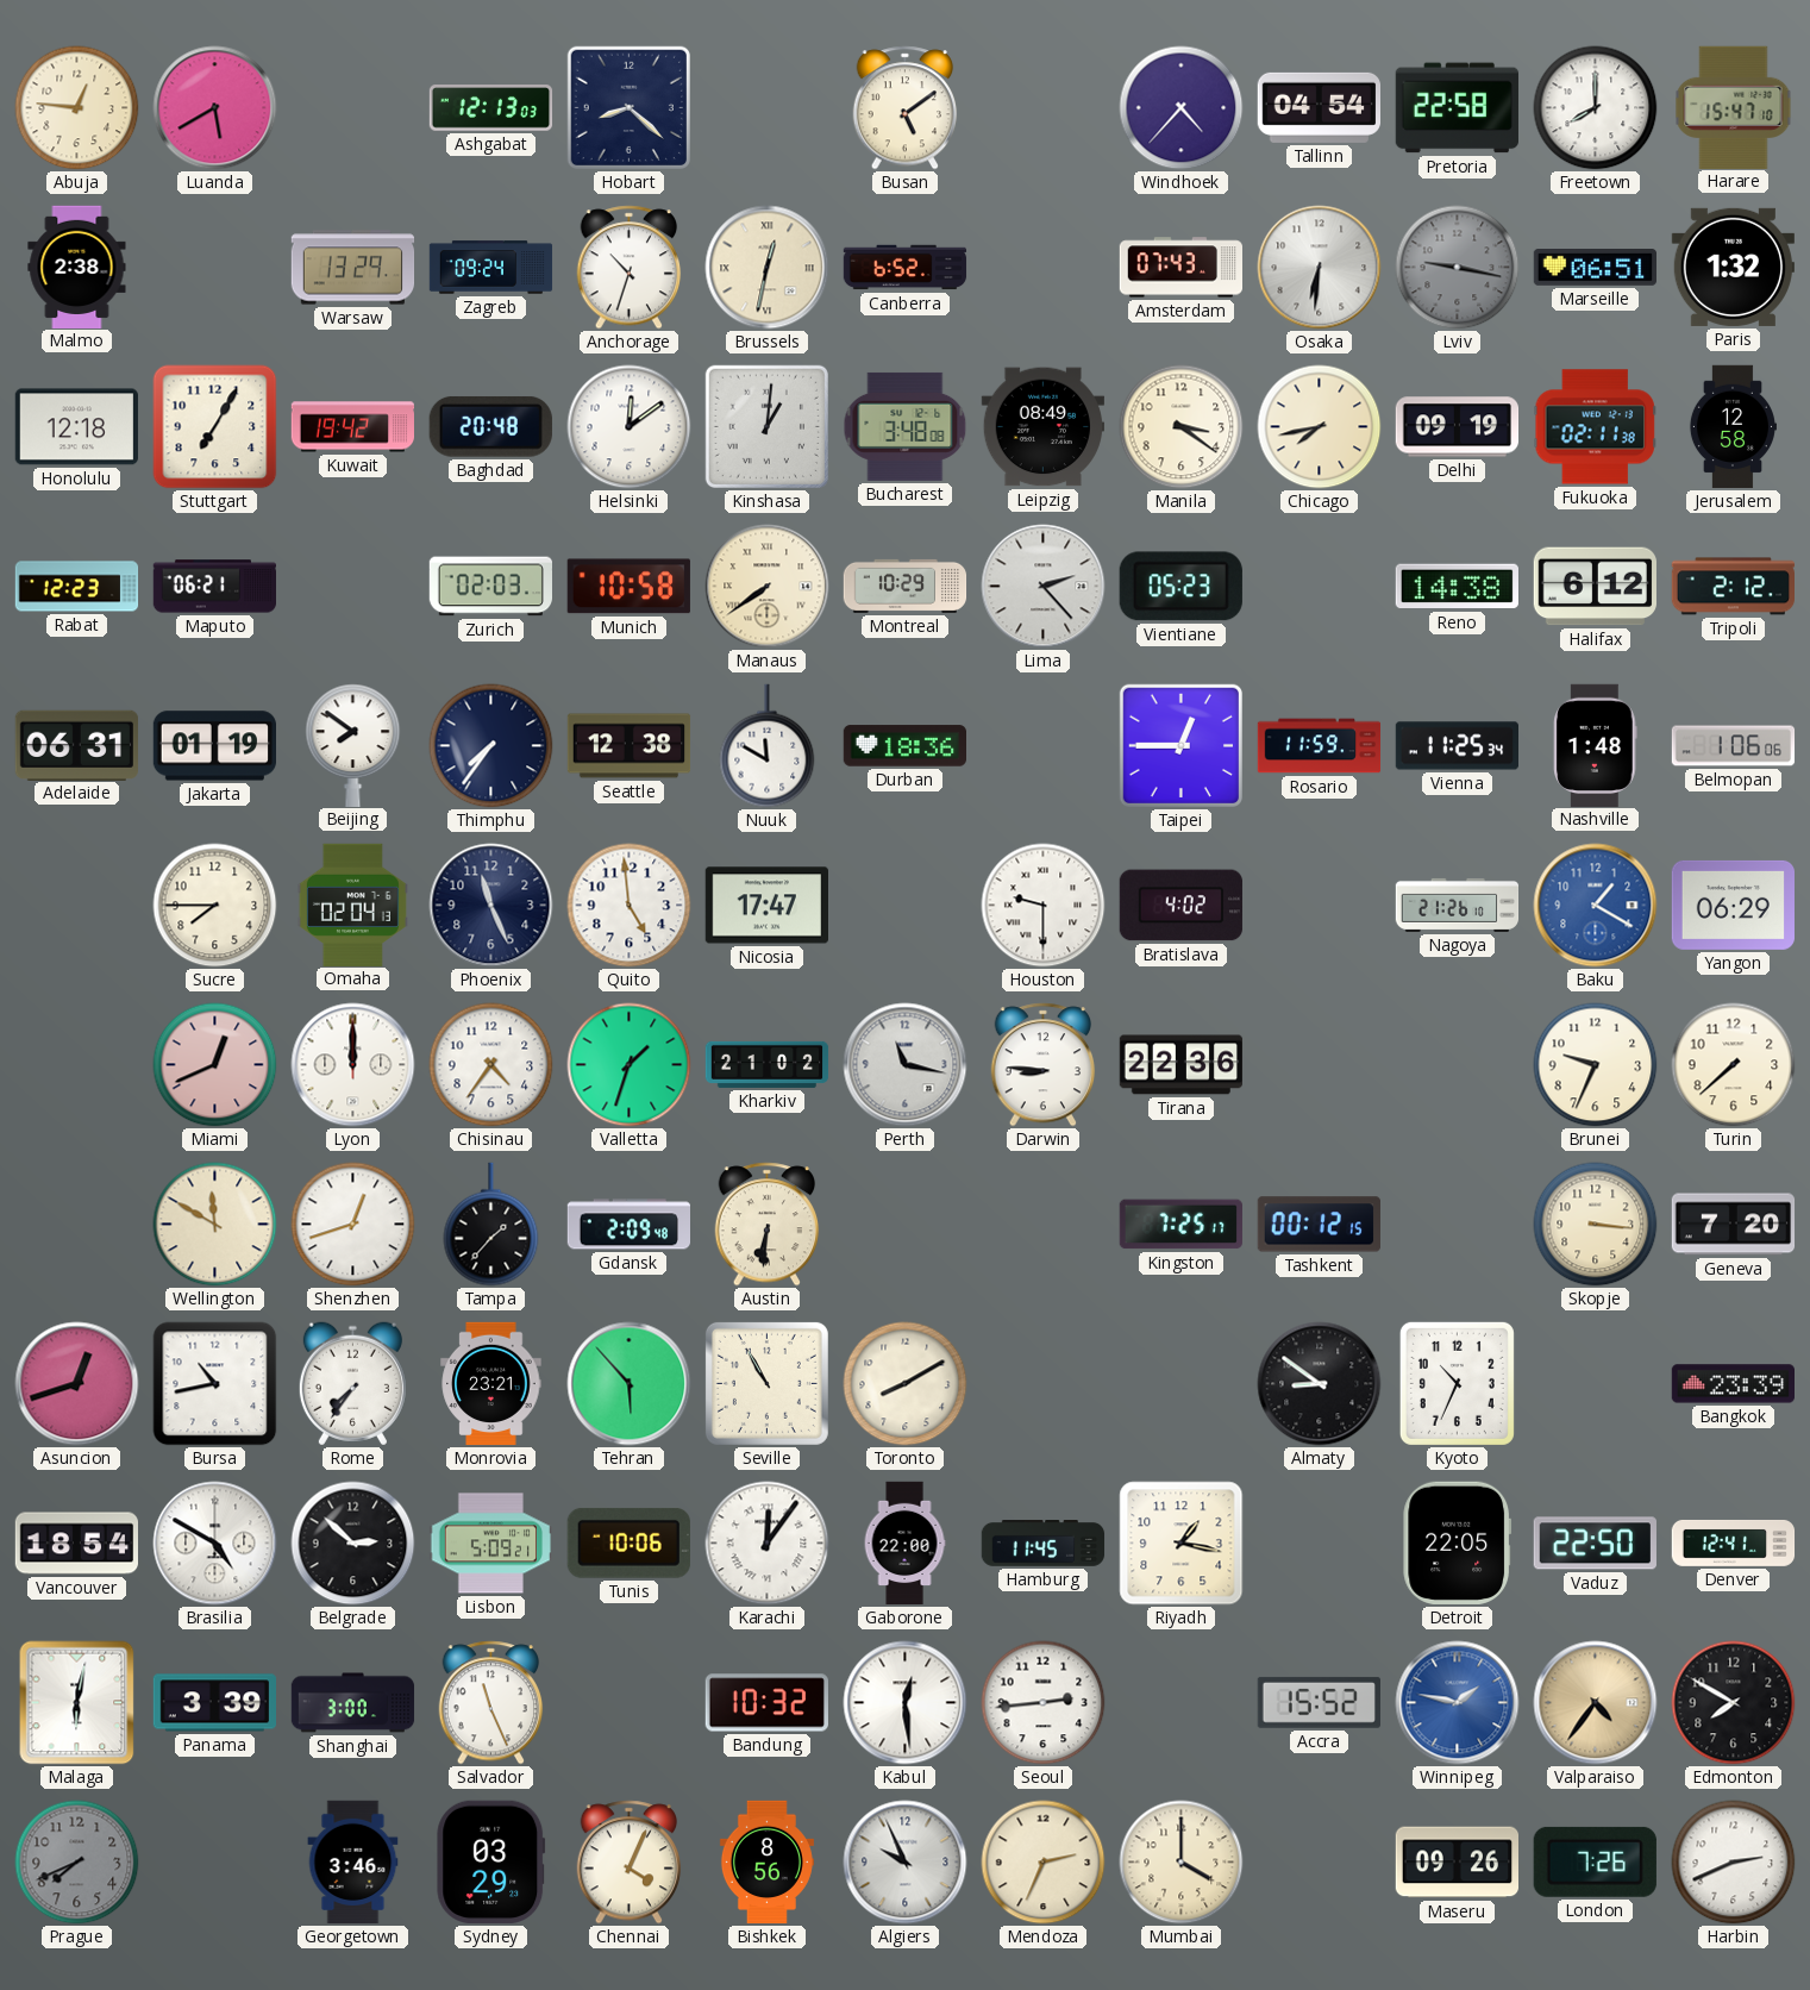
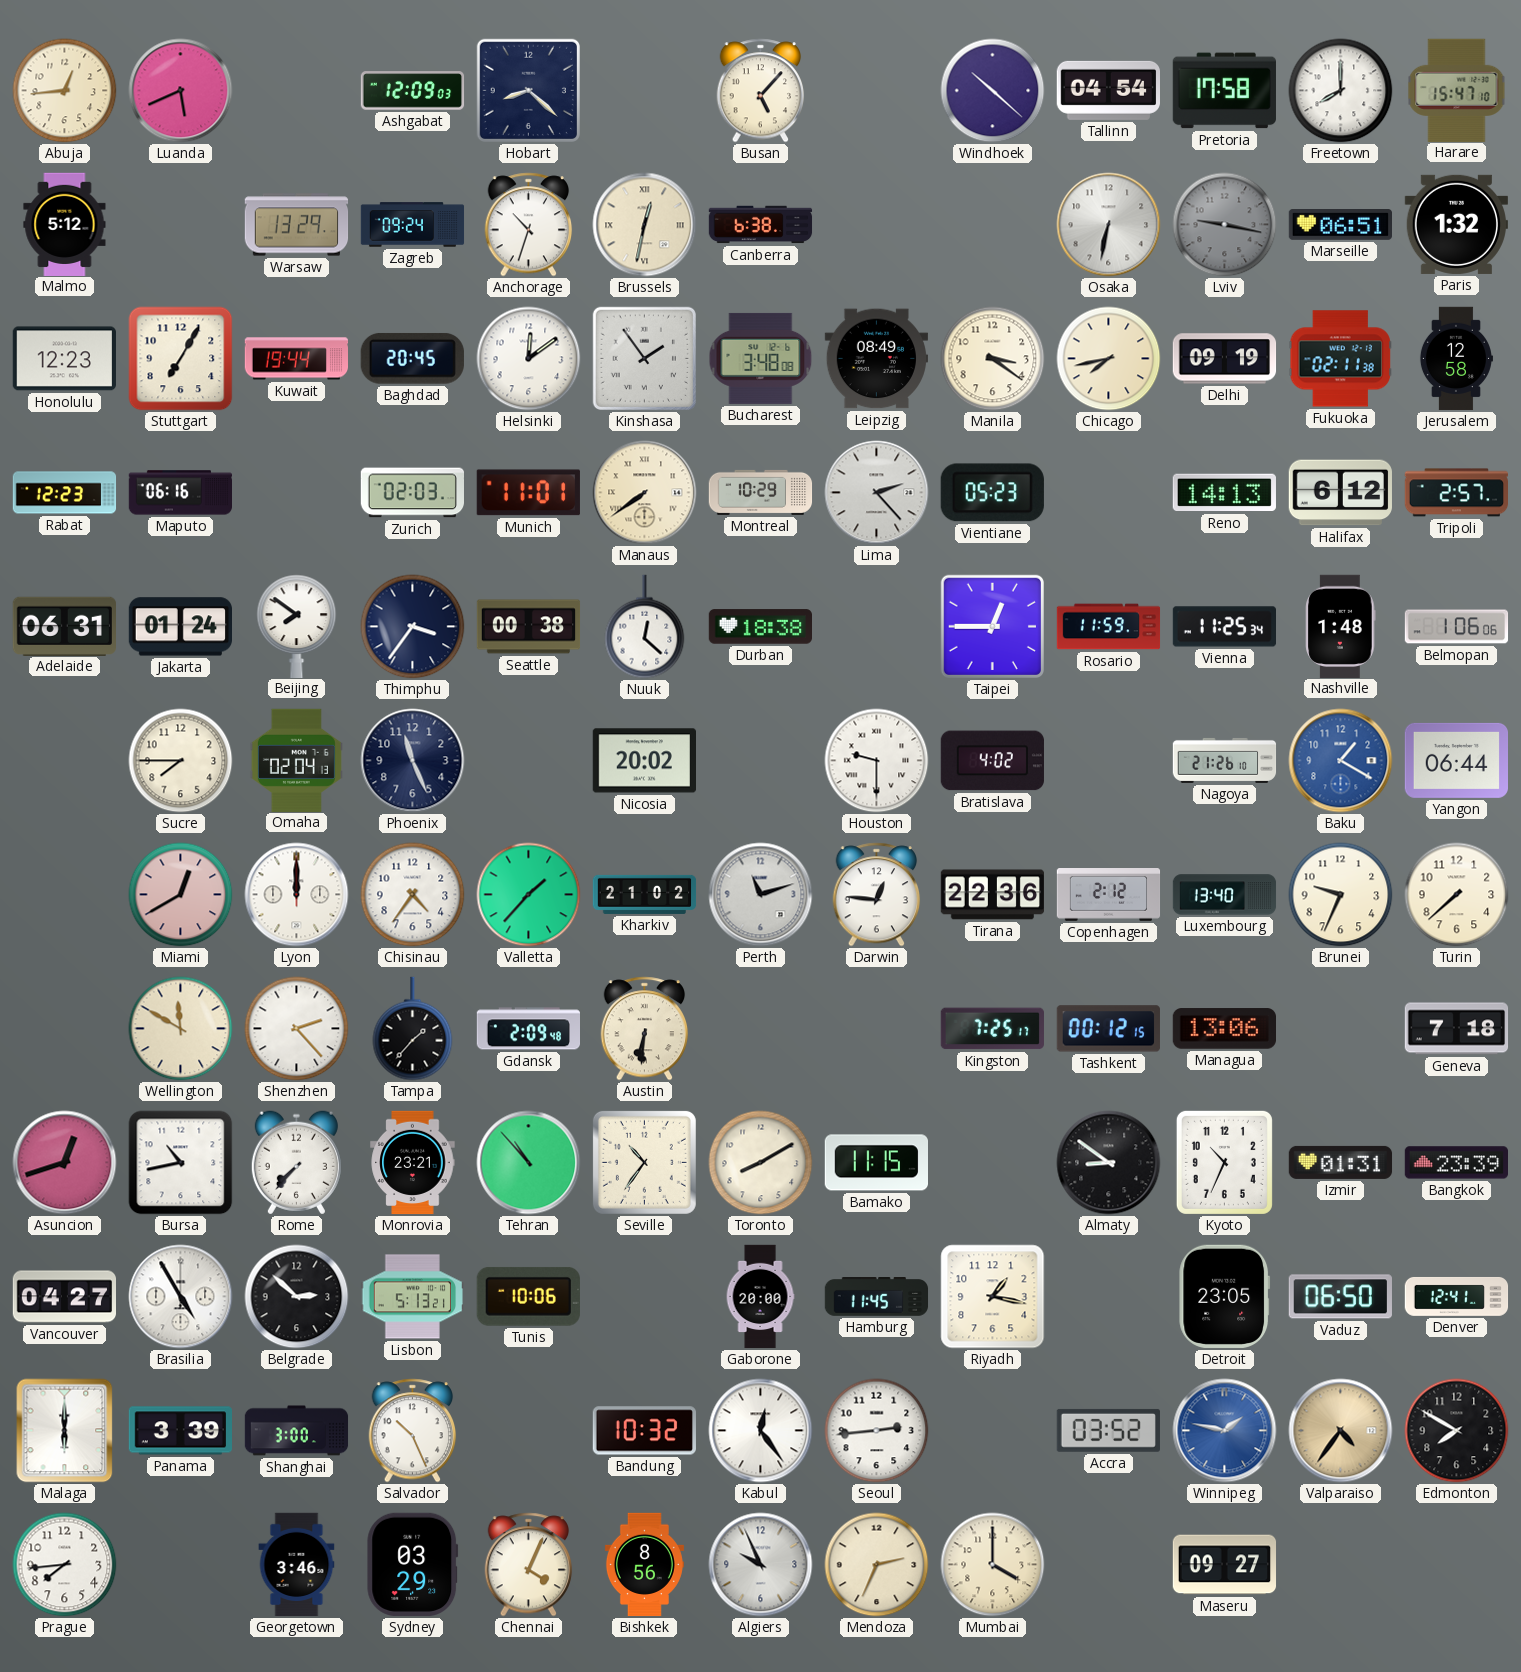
Abuja: 12:46 -> 12:44
Luanda: 5:40 -> 5:41
Ashgabat: 12:13 -> 12:09
Busan: 5:09 -> 5:07
Windhoek: 4:37 -> 10:22
Pretoria: 22:58 -> 17:58
Malmo: 2:38 -> 5:12
Canberra: 6:52 -> 6:38
Amsterdam: 07:43 -> none
Osaka: 6:31 -> 6:32
Honolulu: 12:18 -> 12:23
Kuwait: 19:42 -> 19:44
Baghdad: 20:48 -> 20:45
Kinshasa: 1:01 -> 1:54
Maputo: 06:21 -> 06:16
Munich: 10:58 -> 11:01
Reno: 14:38 -> 14:13
Tripoli: 2:12 -> 2:57
Jakarta: 01:19 -> 01:24
Thimphu: 7:36 -> 3:36
Seattle: 12:38 -> 00:38
Nuuk: 11:50 -> 12:22
Durban: 18:36 -> 18:38
Quito: 4:59 -> none
Nicosia: 17:47 -> 20:02
Yangon: 06:29 -> 06:44
Miami: 12:41 -> 12:40
Valletta: 1:33 -> 1:37
Perth: 11:17 -> 11:12
Darwin: 8:46 -> 12:46
Copenhagen: none -> 2:12
Luxembourg: none -> 13:40
Shenzhen: 12:42 -> 2:23
Managua: none -> 13:06
Skopje: 3:16 -> none
Geneva: 7:20 -> 7:18
Rome: 7:36 -> 7:37
Tehran: 5:53 -> 10:53
Seville: 10:55 -> 10:36
Bamako: none -> 11:15
Izmir: none -> 01:31
Vancouver: 18:54 -> 04:27
Brasilia: 4:50 -> 4:55
Lisbon: 5:09 -> 5:13
Karachi: 12:06 -> none
Gaborone: 22:00 -> 20:00
Detroit: 22:05 -> 23:05
Vaduz: 22:50 -> 06:50
Malaga: 6:02 -> 6:00
Salvador: 11:26 -> 10:26
Kabul: 12:29 -> 12:24
Accra: 15:52 -> 03:52
Prague: 7:41 -> 7:44
Prague dial: grey -> white
Maseru: 09:26 -> 09:27
London: 7:26 -> none
Harbin: 2:41 -> none
